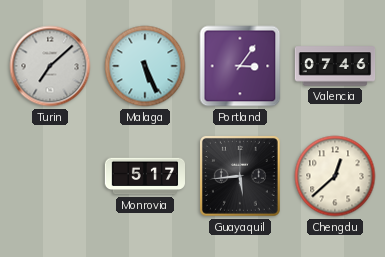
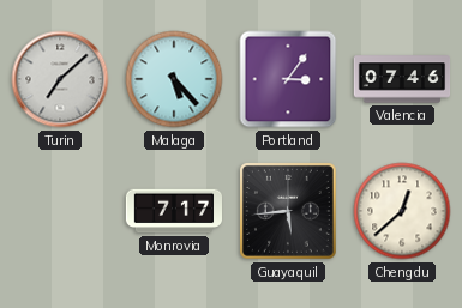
Malaga: 5:26 -> 5:23
Monrovia: 5:17 -> 7:17
